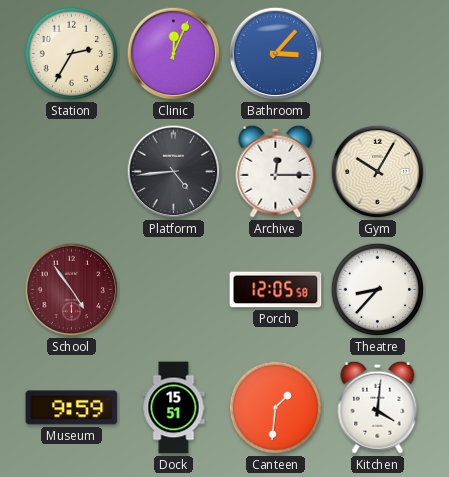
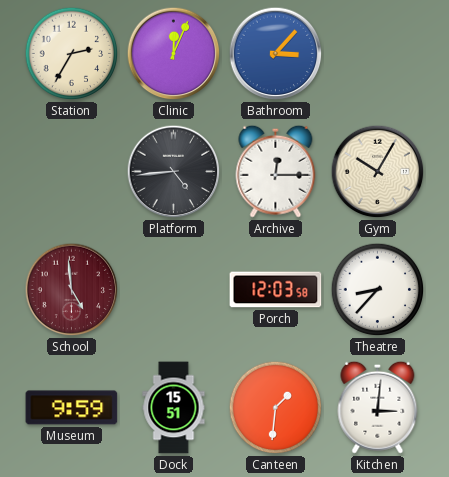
School: 4:54 -> 4:59
Porch: 12:05 -> 12:03
Kitchen: 4:01 -> 3:01
